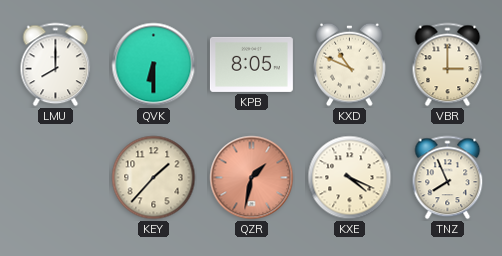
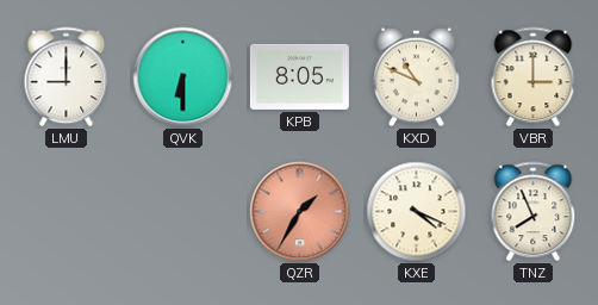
LMU: 8:00 -> 9:00
KEY: 1:37 -> none
QZR: 1:32 -> 1:35
